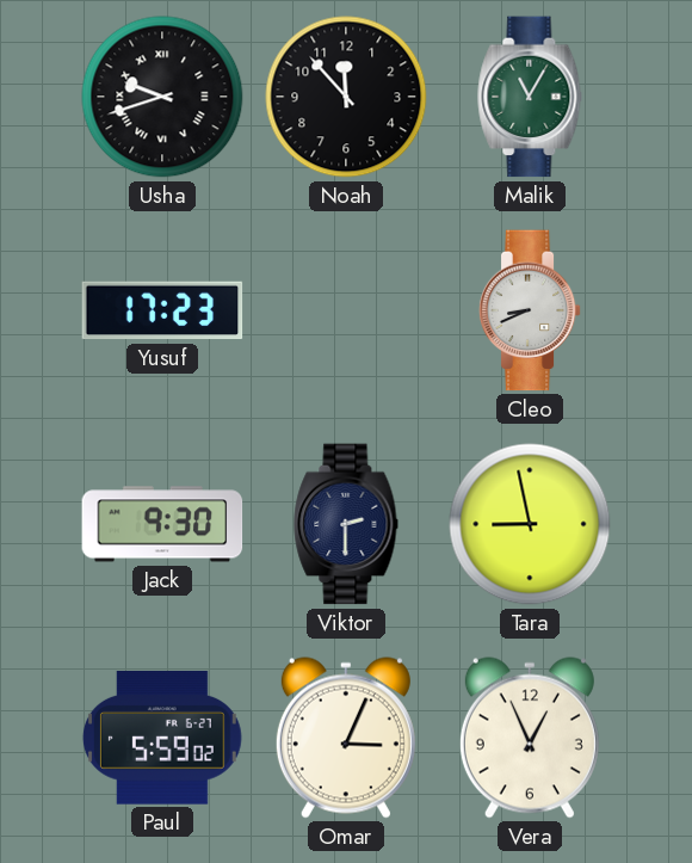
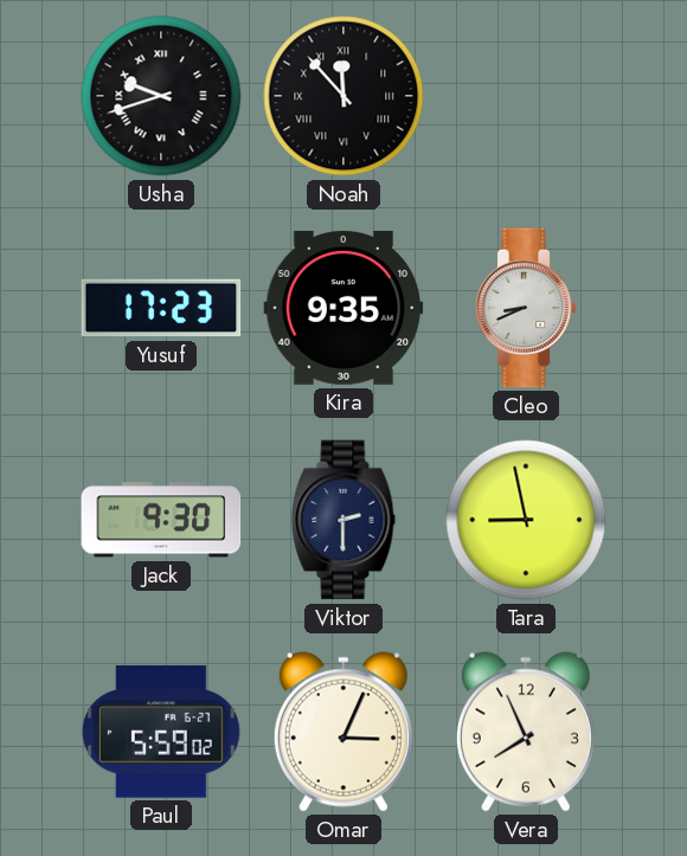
Noah numerals: Arabic -> Roman
Malik: 11:05 -> none
Kira: none -> 9:35
Vera: 12:56 -> 7:56
